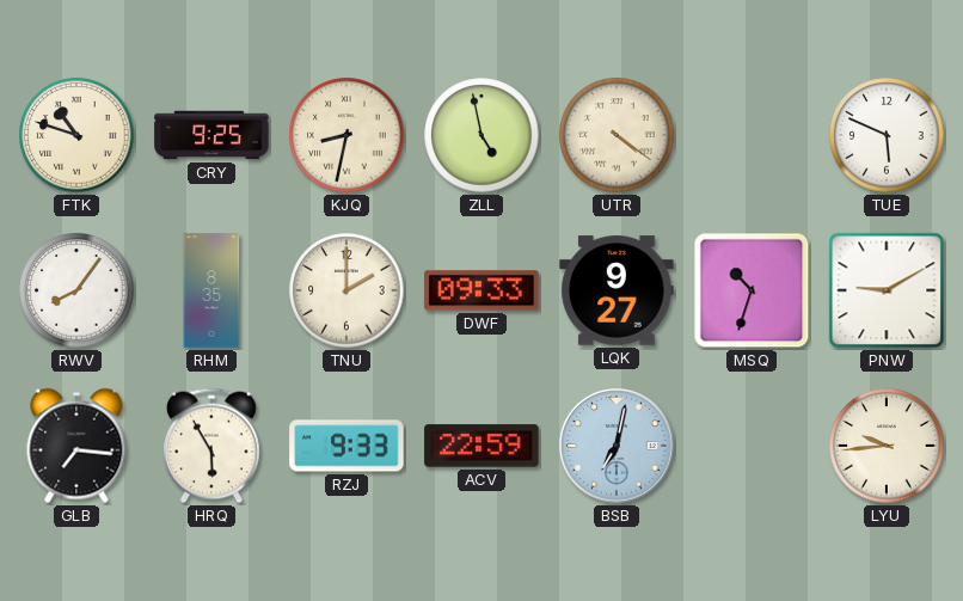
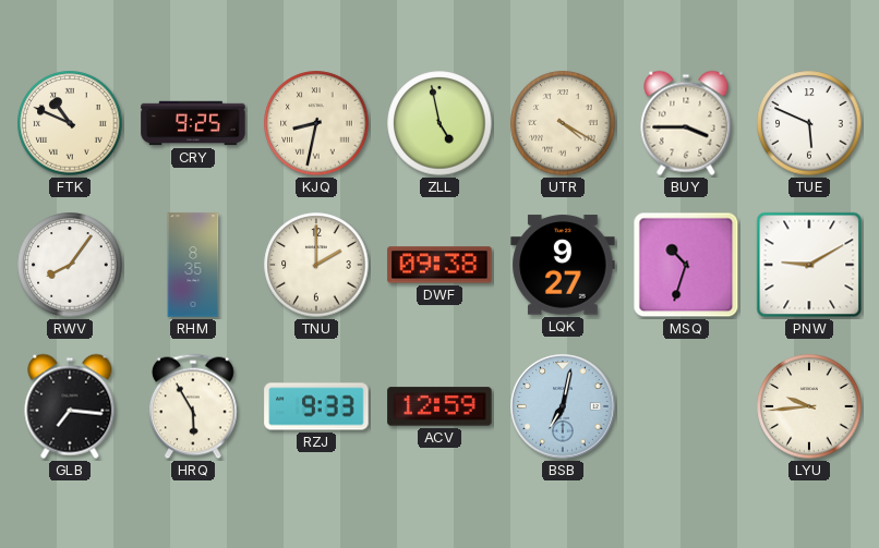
FTK: 10:48 -> 10:49
UTR: 4:21 -> 4:20
BUY: none -> 3:45
DWF: 09:33 -> 09:38
ACV: 22:59 -> 12:59
